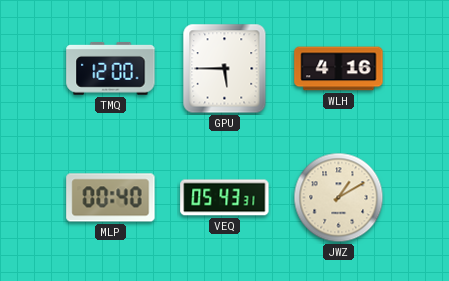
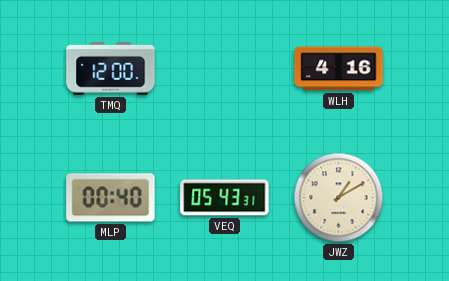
GPU: 5:45 -> none
